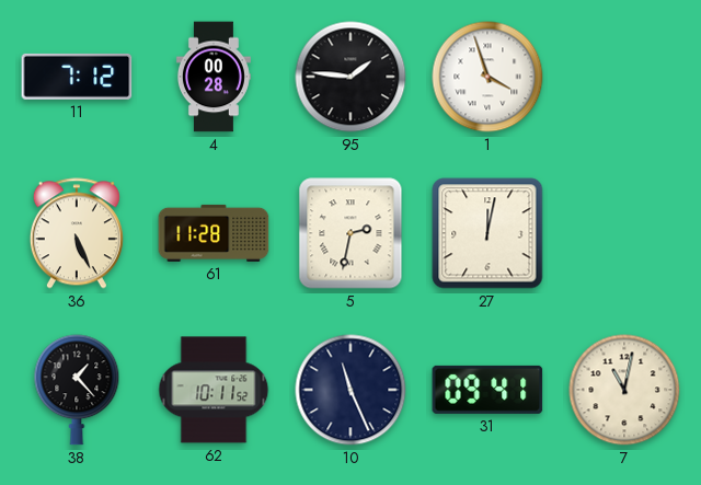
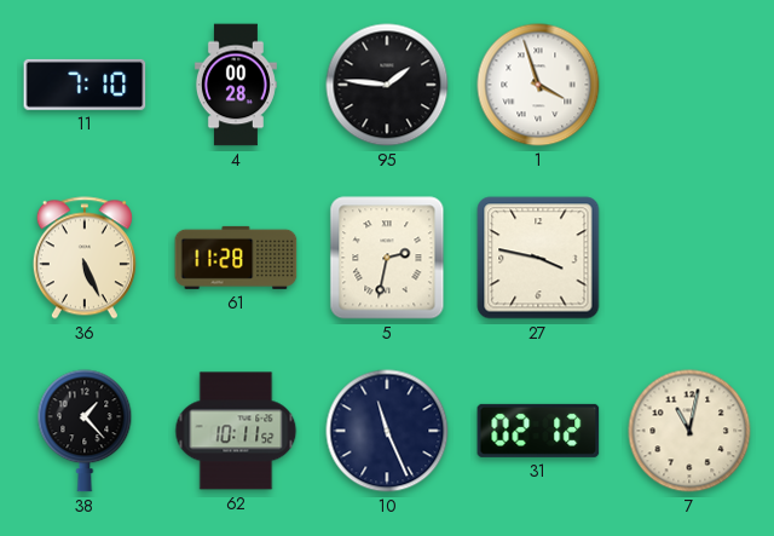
11: 7:12 -> 7:10
27: 12:02 -> 3:47
31: 09:41 -> 02:12
